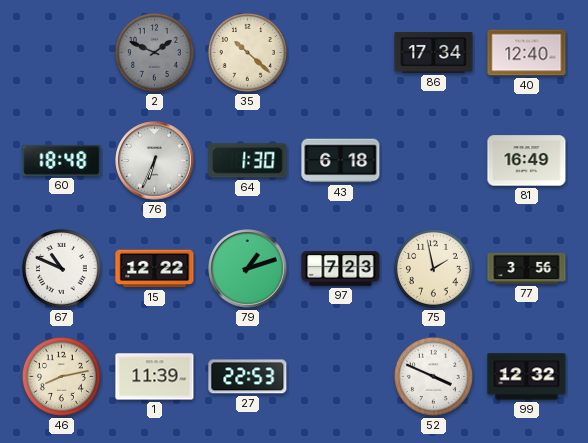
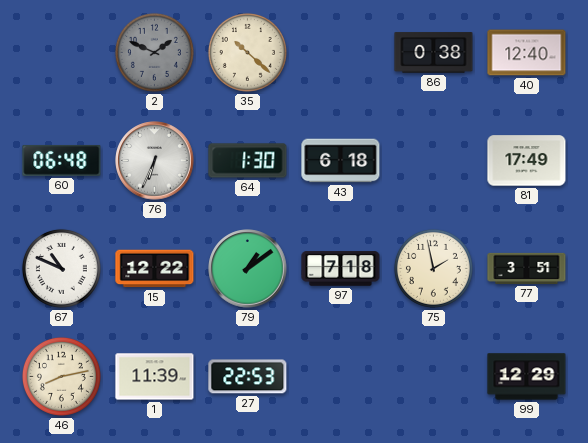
86: 17:34 -> 0:38
60: 18:48 -> 06:48
81: 16:49 -> 17:49
79: 1:12 -> 1:09
97: 7:23 -> 7:18
77: 3:56 -> 3:51
52: 3:49 -> none
99: 12:32 -> 12:29
